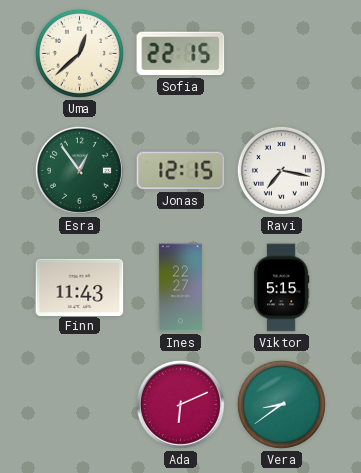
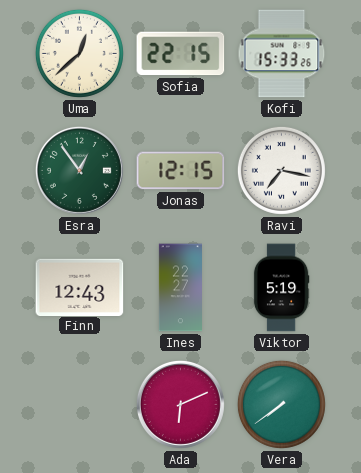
Kofi: none -> 15:33
Finn: 11:43 -> 12:43
Viktor: 5:15 -> 5:19
Vera: 8:39 -> 7:39
